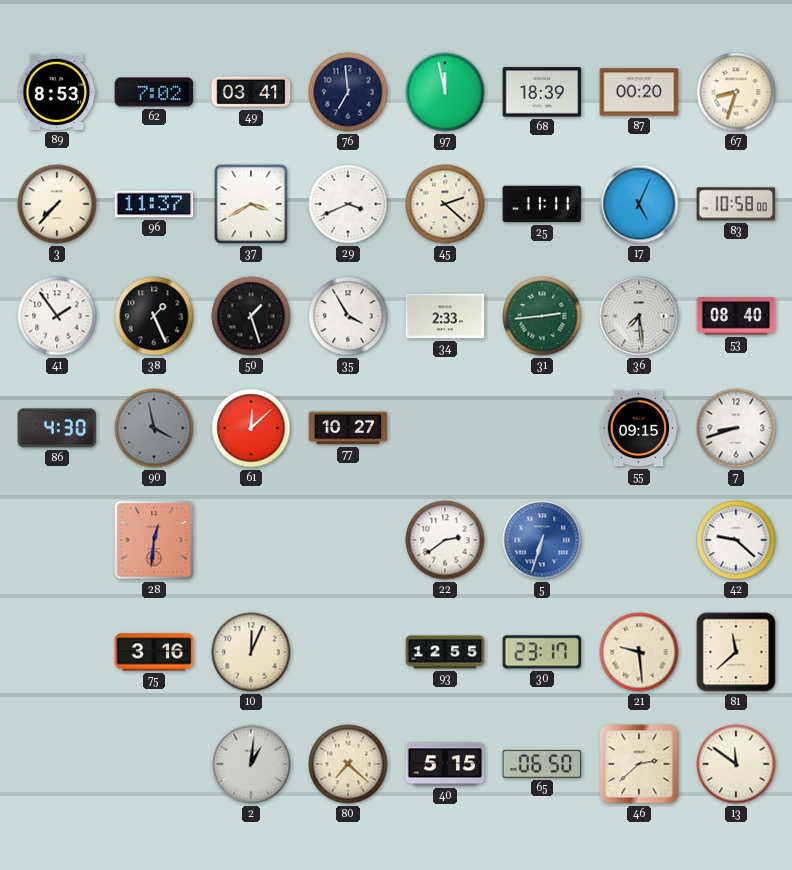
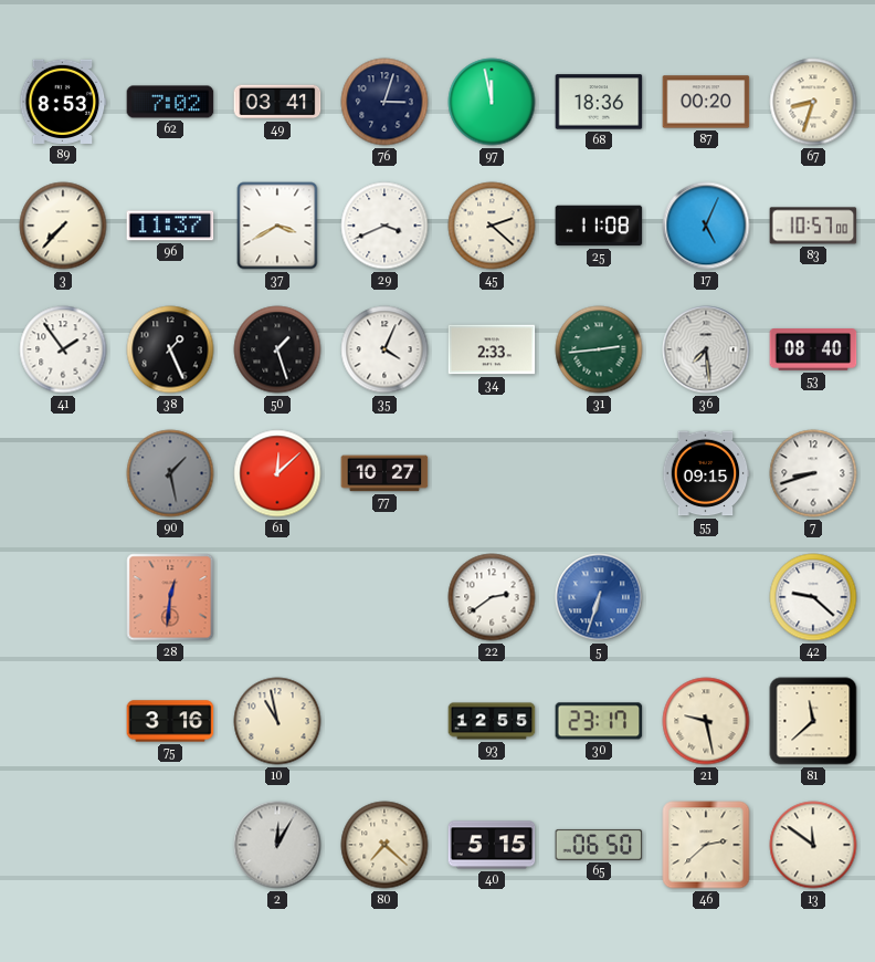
76: 6:59 -> 3:03
68: 18:39 -> 18:36
25: 11:11 -> 11:08
83: 10:58 -> 10:57
35: 3:55 -> 4:04
86: 4:30 -> none
90: 3:58 -> 1:28
10: 12:04 -> 10:58
21: 9:29 -> 9:28
2: 1:01 -> 12:05
